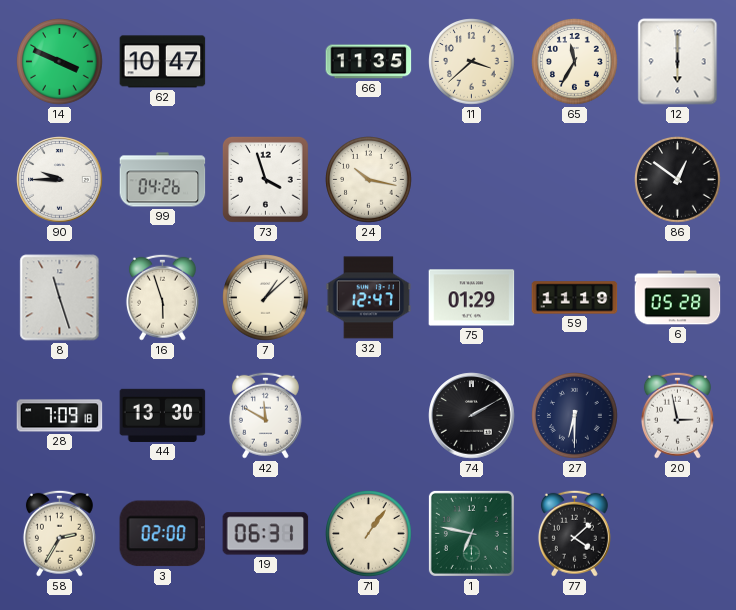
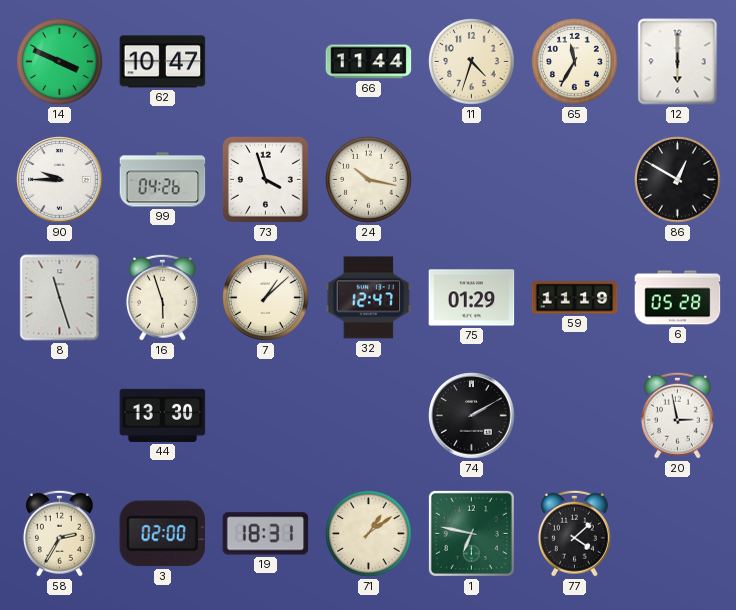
66: 11:35 -> 11:44
11: 3:38 -> 4:33
86: 12:51 -> 12:50
28: 7:09 -> none
42: 11:50 -> none
27: 6:30 -> none
19: 06:31 -> 18:31
71: 1:06 -> 1:09
